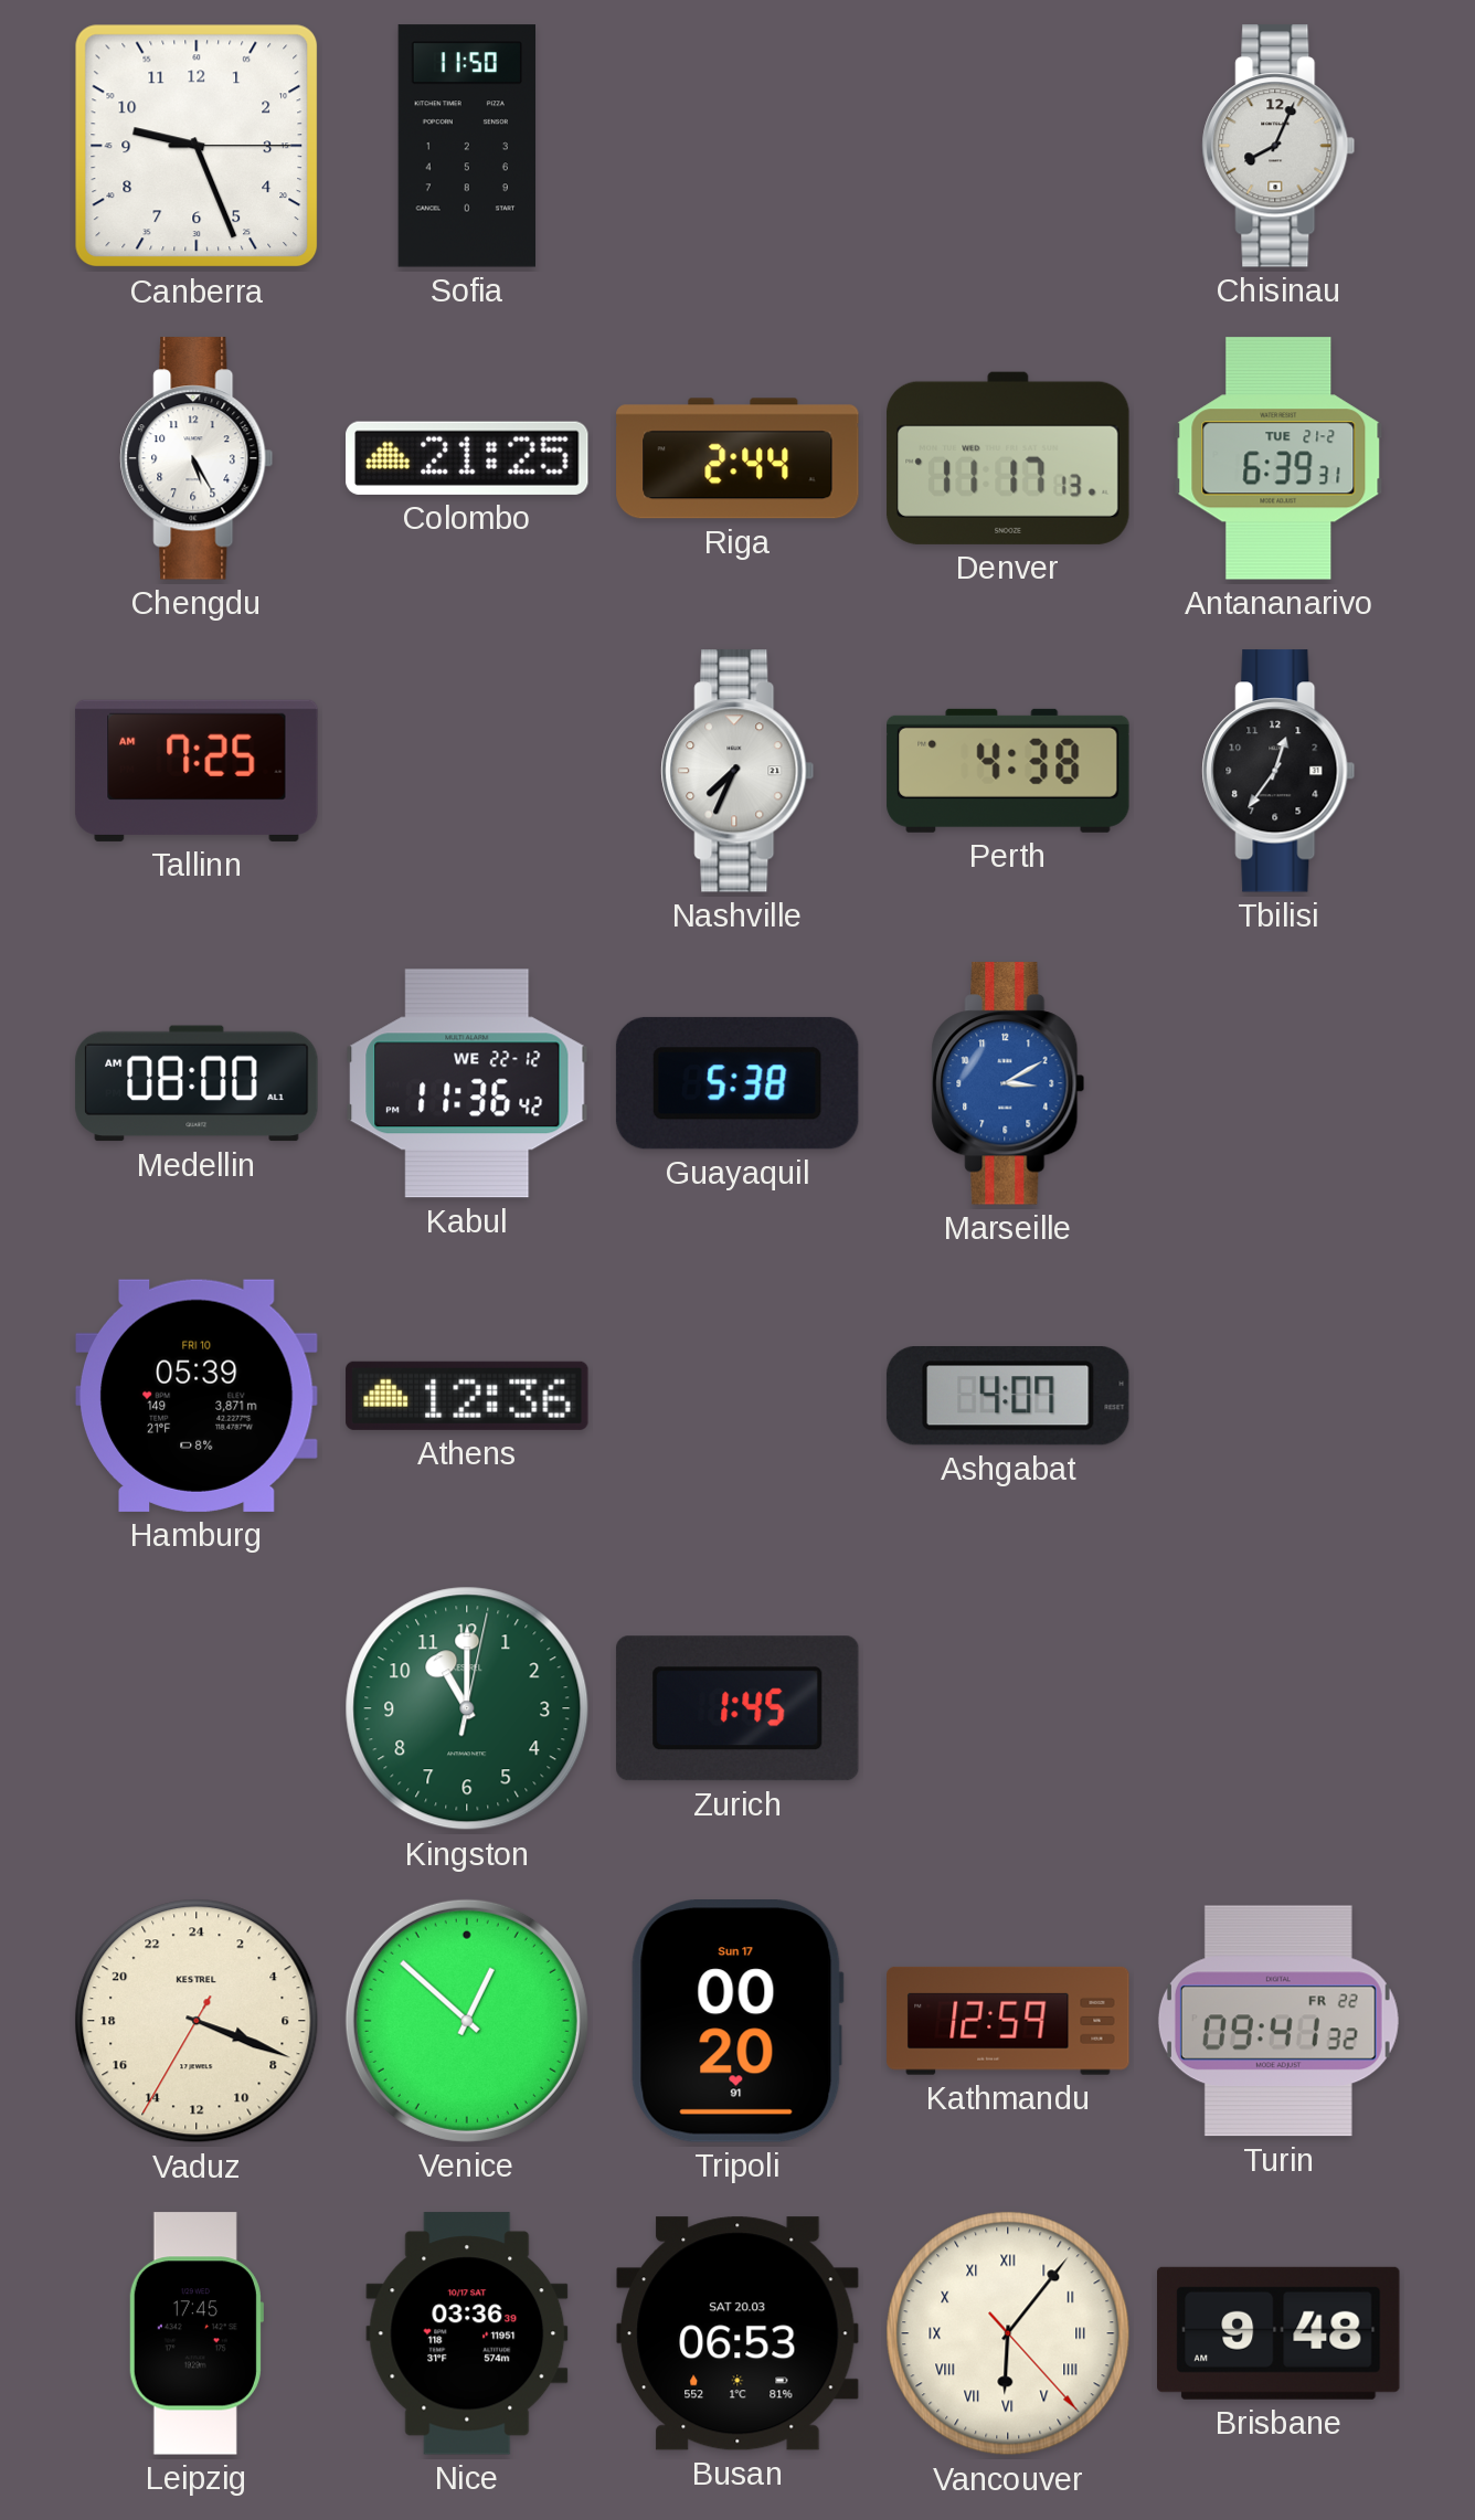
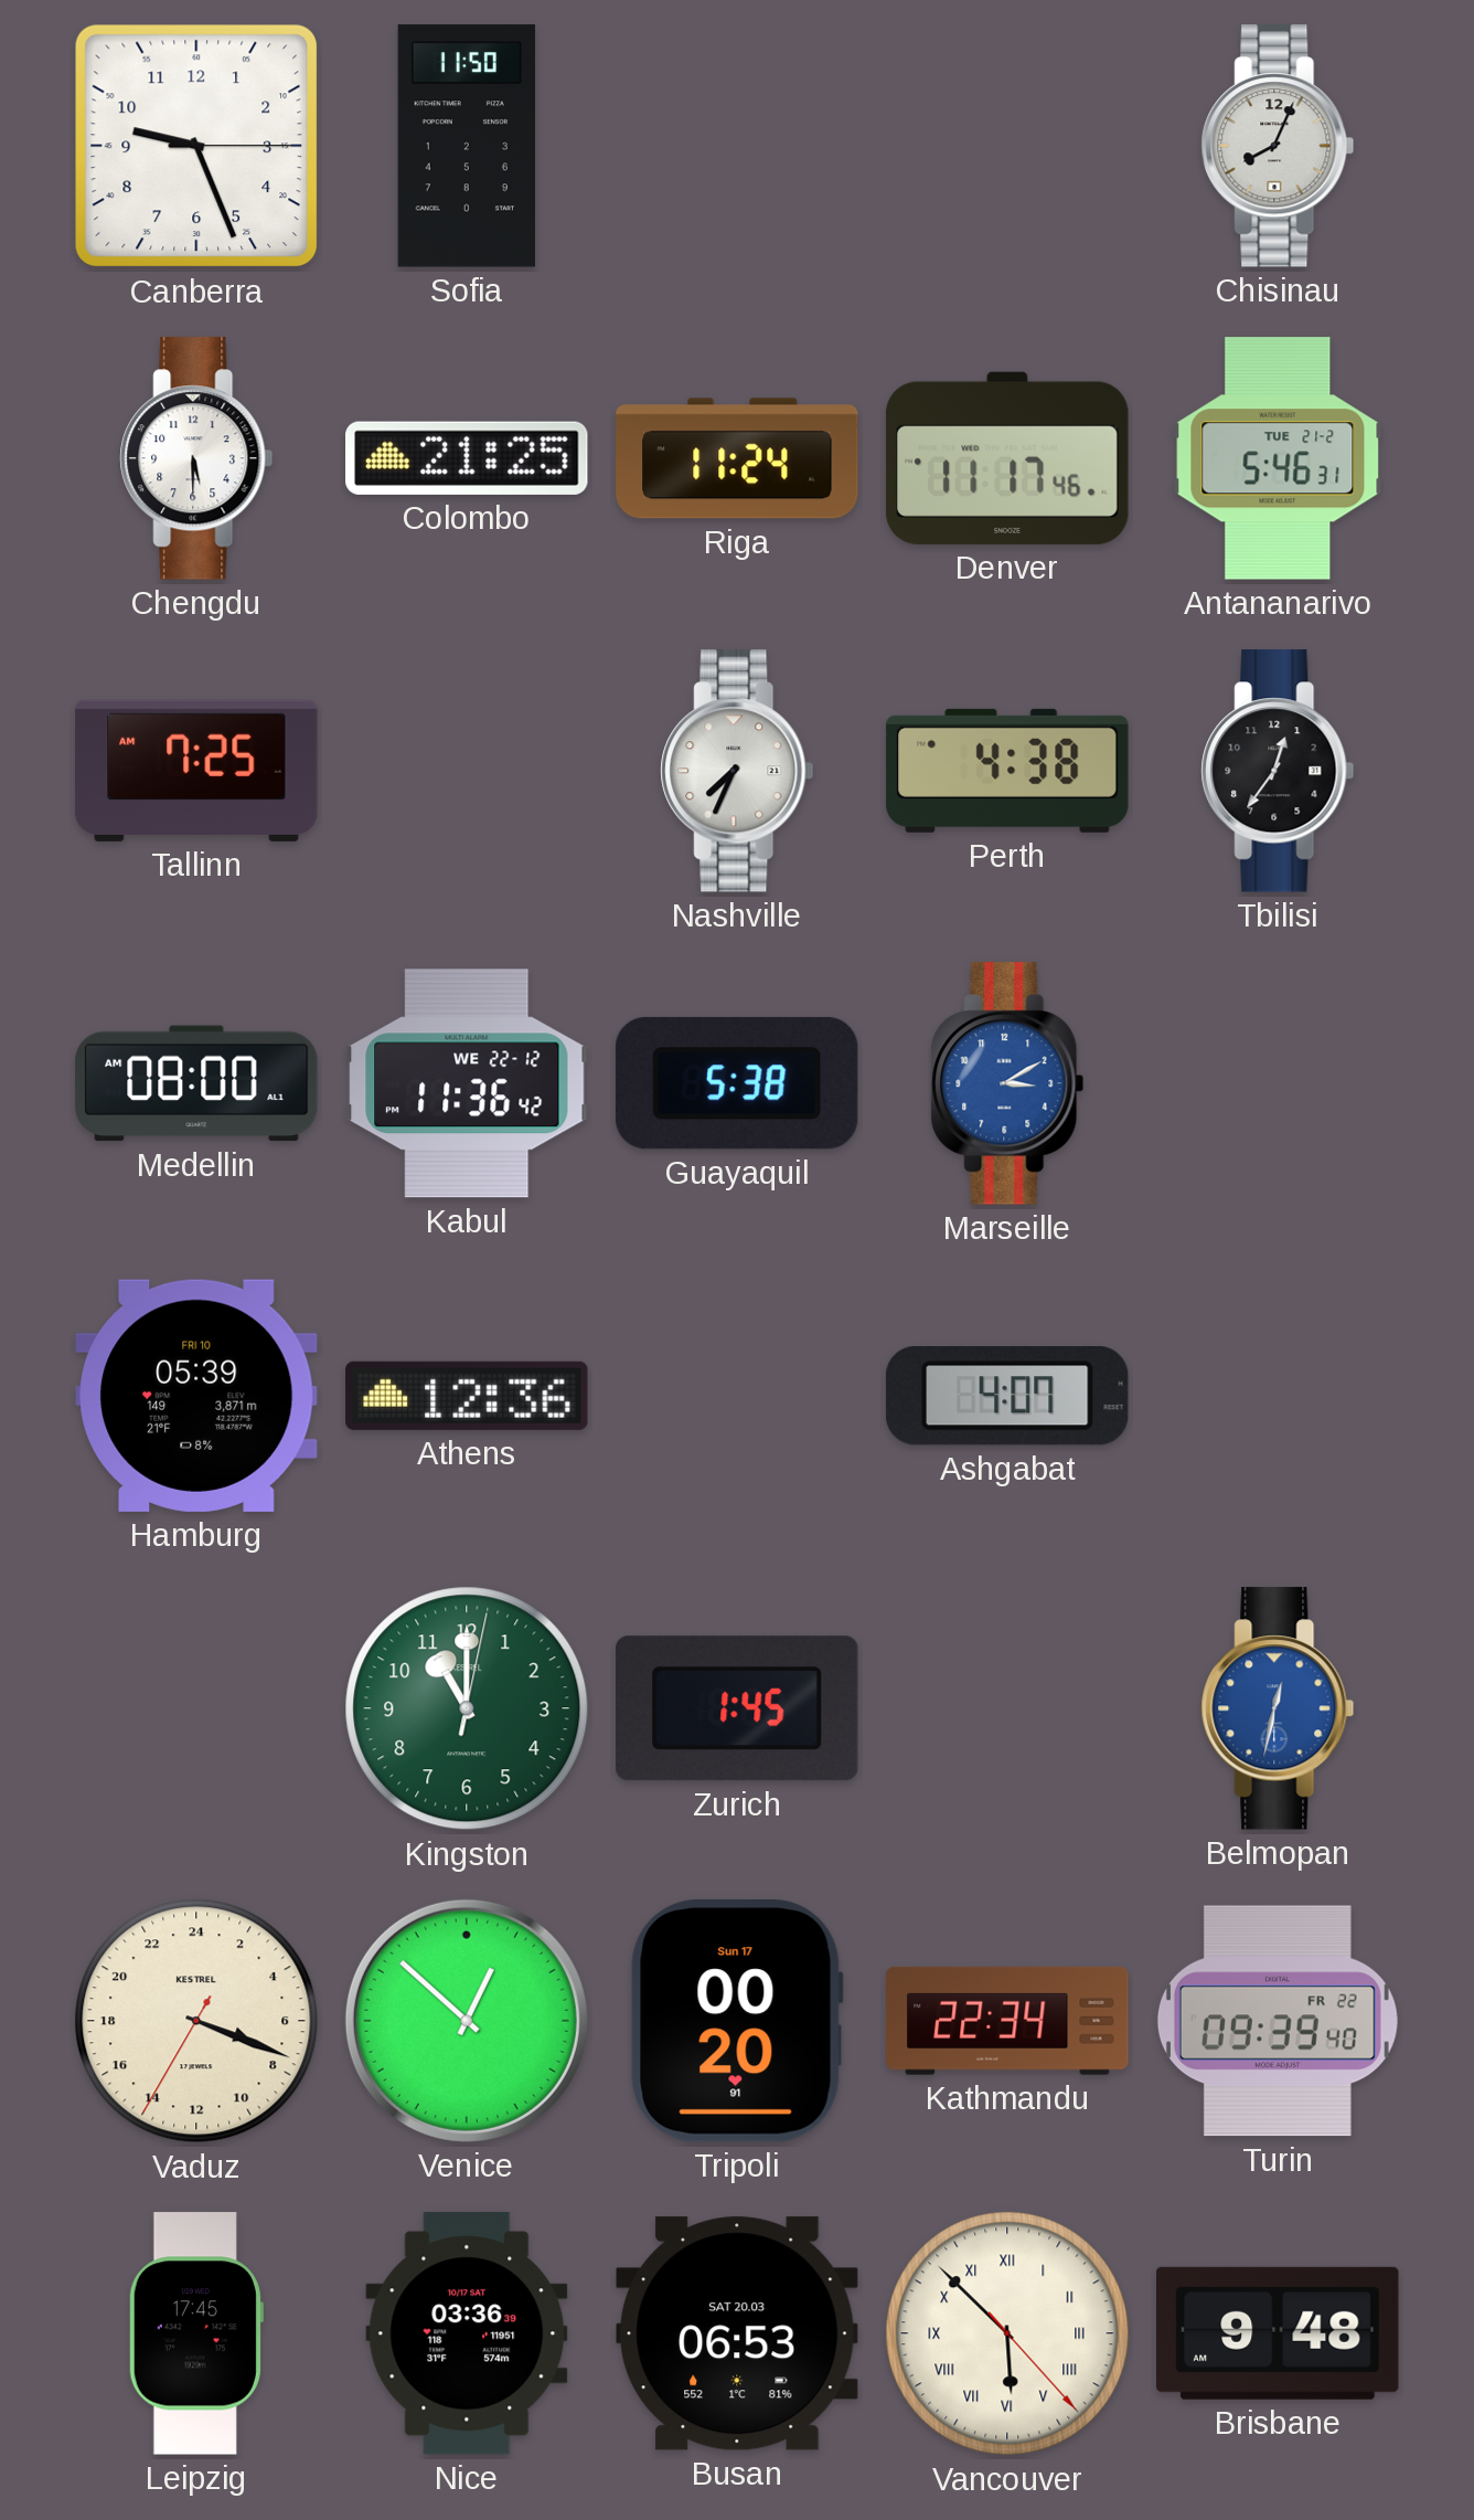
Chengdu: 5:25 -> 5:30
Riga: 2:44 -> 11:24
Denver: 11:17:13 -> 11:17:46
Antananarivo: 6:39 -> 5:46
Belmopan: none -> 12:32
Kathmandu: 12:59 -> 22:34
Turin: 09:41 -> 09:39
Vancouver: 6:06 -> 5:52
